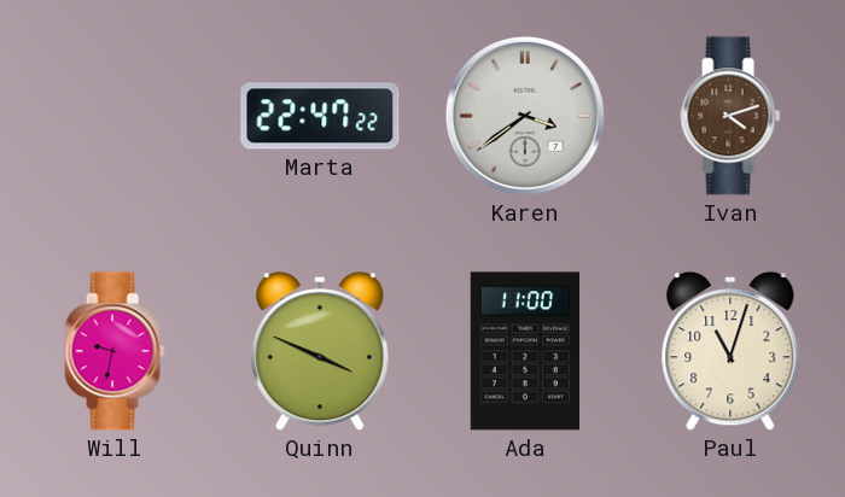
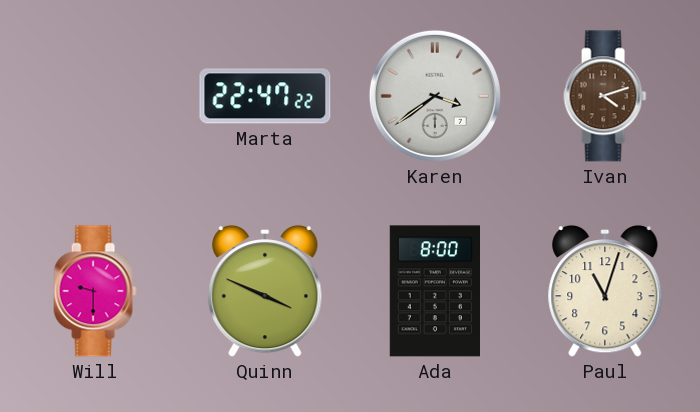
Will: 9:32 -> 9:30
Ada: 11:00 -> 8:00
